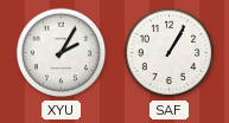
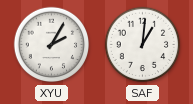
SAF: 1:05 -> 1:01
